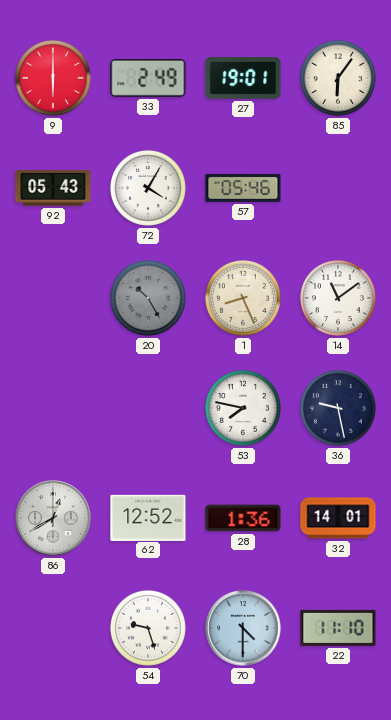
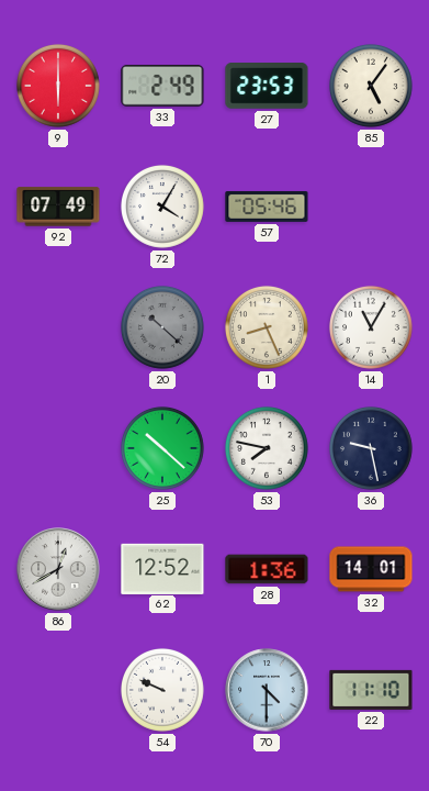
27: 19:01 -> 23:53
85: 6:06 -> 5:06
92: 05:43 -> 07:49
20: 10:25 -> 10:22
14: 11:09 -> 11:05
25: none -> 10:22
54: 9:27 -> 9:49
